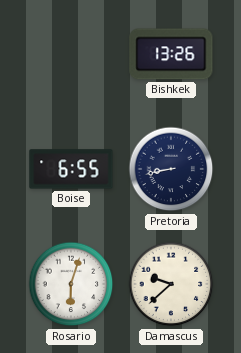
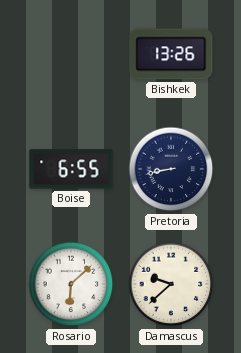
Rosario: 6:03 -> 6:08
